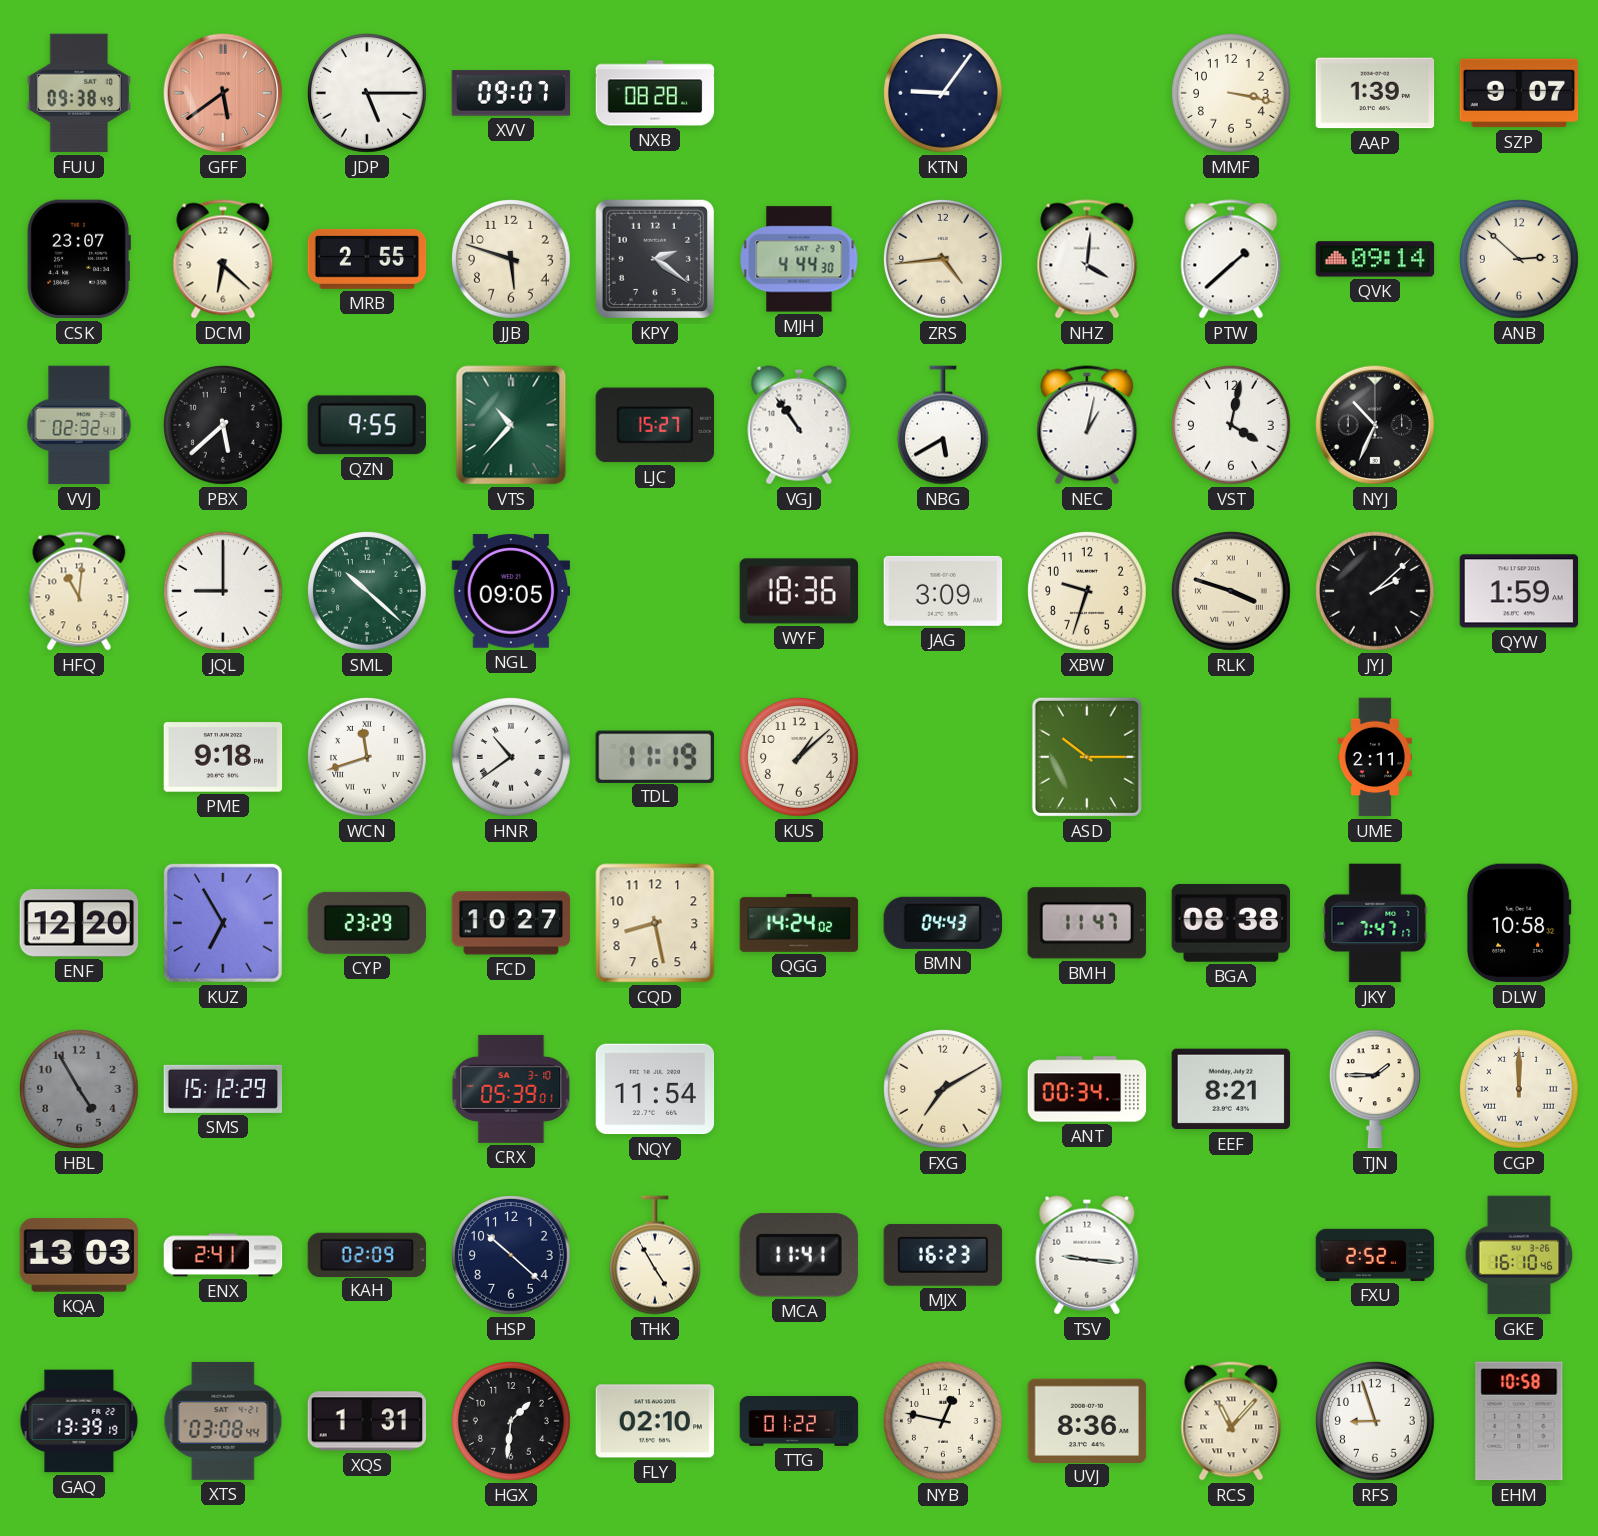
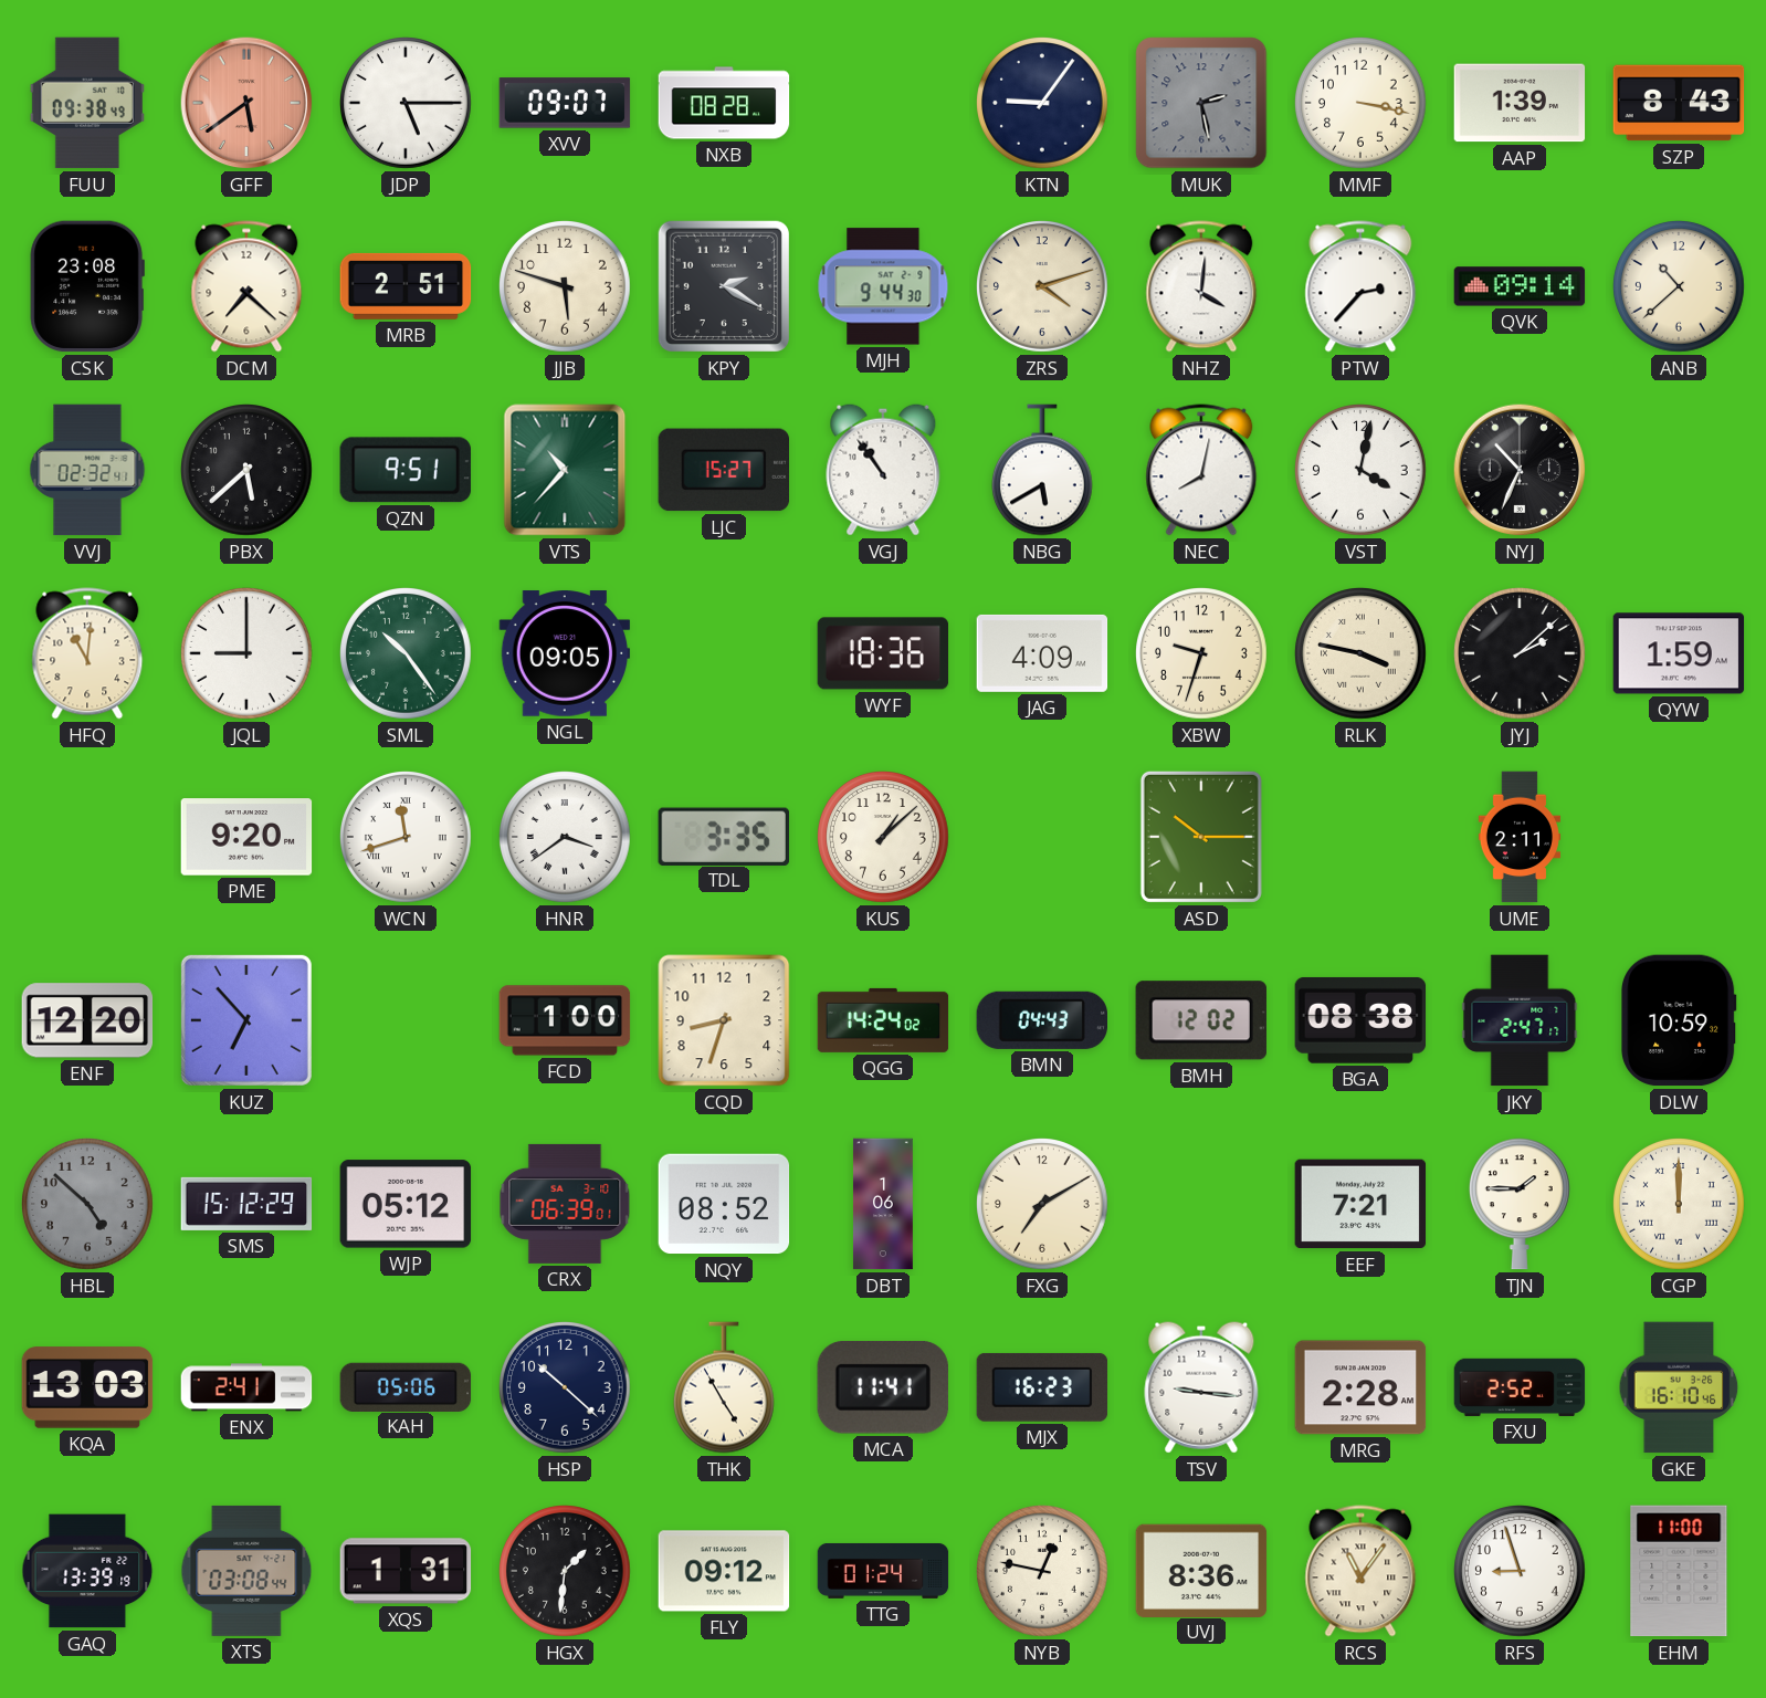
MUK: none -> 2:28
SZP: 9:07 -> 8:43
CSK: 23:07 -> 23:08
DCM: 6:22 -> 7:22
MRB: 2:55 -> 2:51
KPY: 2:21 -> 2:20
MJH: 4:44 -> 9:44
ZRS: 4:44 -> 4:12
PTW: 1:38 -> 2:37
ANB: 2:52 -> 10:38
QZN: 9:55 -> 9:51
NEC: 1:02 -> 8:02
SML: 10:22 -> 10:24
JAG: 3:09 -> 4:09
RLK: 3:48 -> 3:47
PME: 9:18 -> 9:20
HNR: 10:39 -> 3:39
TDL: 11:19 -> 3:35
KUZ: 6:55 -> 6:53
CYP: 23:29 -> none
FCD: 10:27 -> 1:00
CQD: 8:28 -> 8:33
BMH: 11:47 -> 12:02
JKY: 7:47 -> 2:47
DLW: 10:58 -> 10:59
HBL: 4:55 -> 4:52
WJP: none -> 05:12
CRX: 05:39 -> 06:39
NQY: 11:54 -> 08:52
DBT: none -> 1:06
ANT: 00:34 -> none
EEF: 8:21 -> 7:21
KAH: 02:09 -> 05:06
MRG: none -> 2:28
FLY: 02:10 -> 09:12
TTG: 01:22 -> 01:24
RCS: 11:07 -> 11:06
EHM: 10:58 -> 11:00
